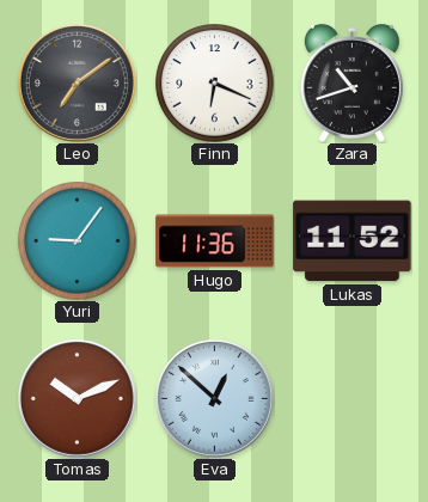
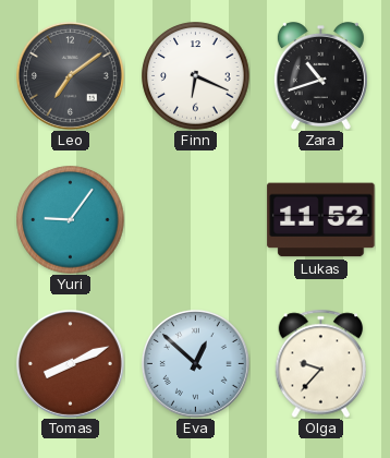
Hugo: 11:36 -> none
Tomas: 10:11 -> 8:11
Olga: none -> 9:37
